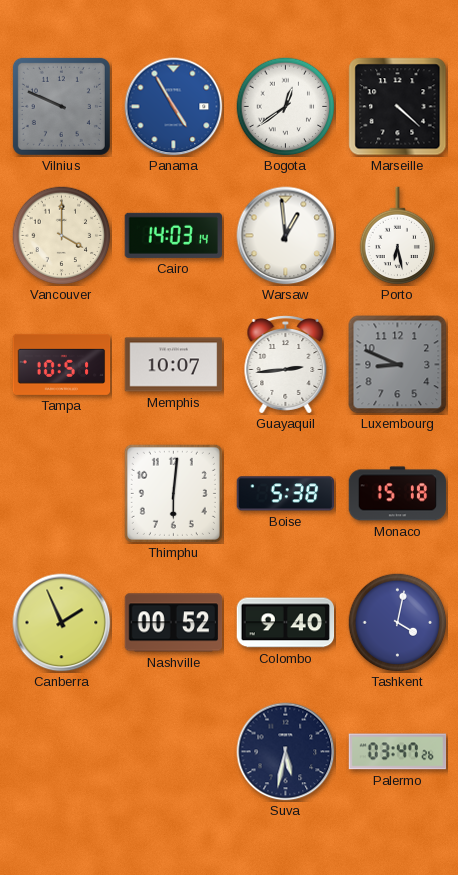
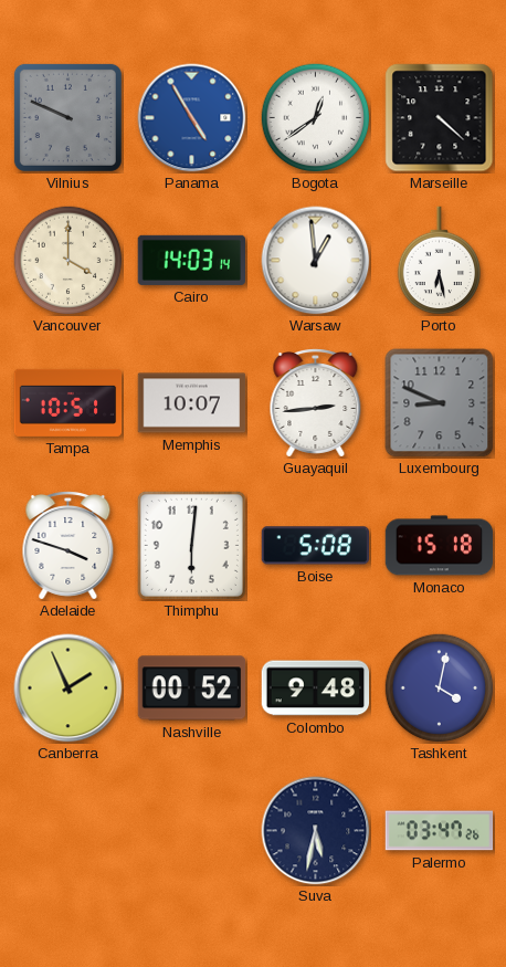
Adelaide: none -> 3:48
Boise: 5:38 -> 5:08
Colombo: 9:40 -> 9:48
